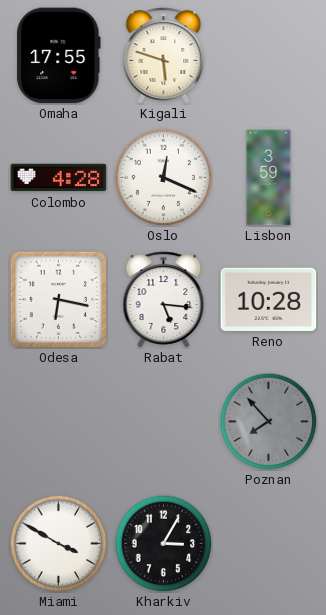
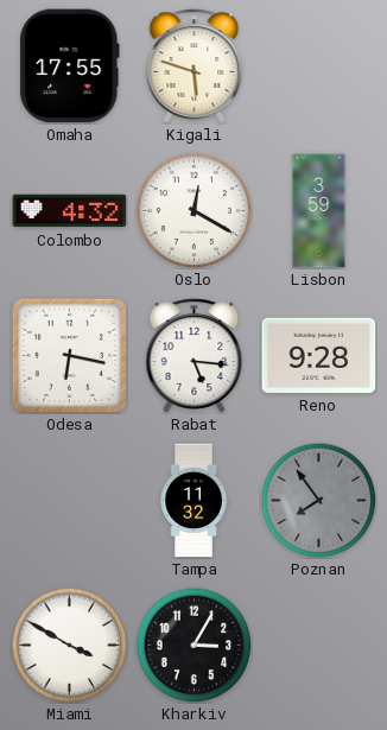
Colombo: 4:28 -> 4:32
Oslo: 12:19 -> 12:20
Reno: 10:28 -> 9:28
Tampa: none -> 11:32
Poznan: 7:53 -> 7:54
